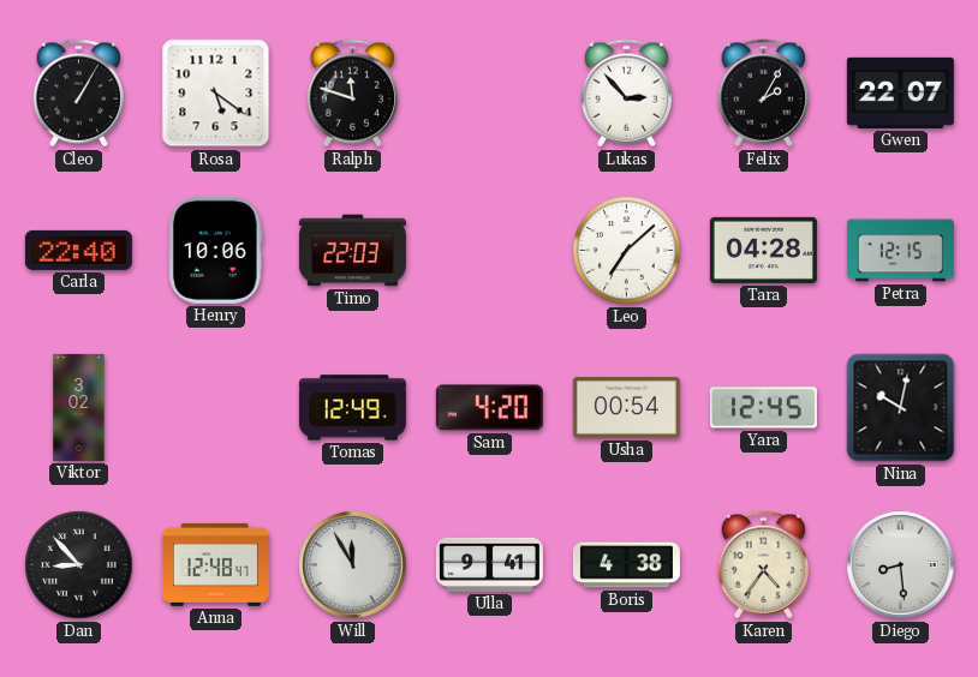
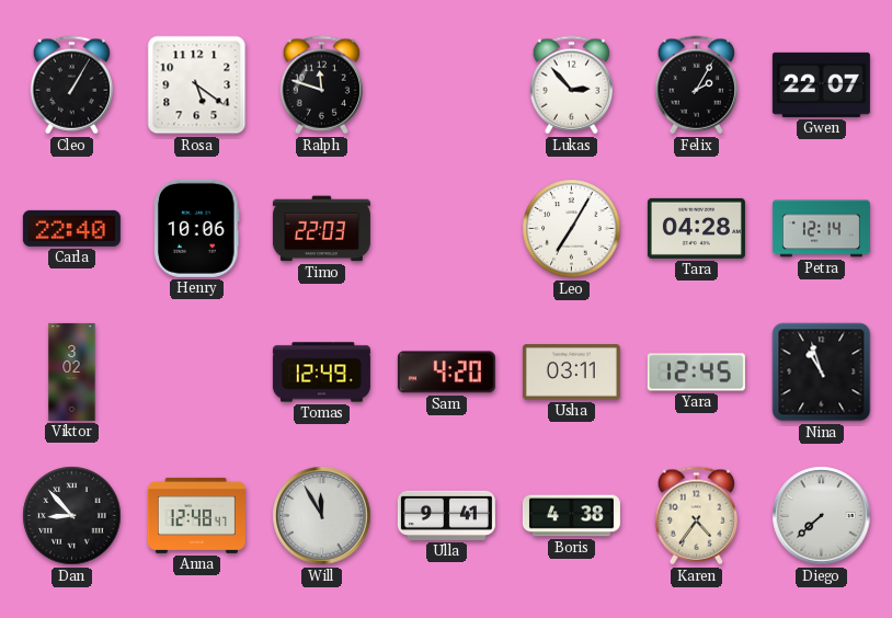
Leo: 7:08 -> 7:05
Petra: 12:15 -> 12:14
Usha: 00:54 -> 03:11
Nina: 10:02 -> 10:57
Diego: 8:29 -> 7:38
